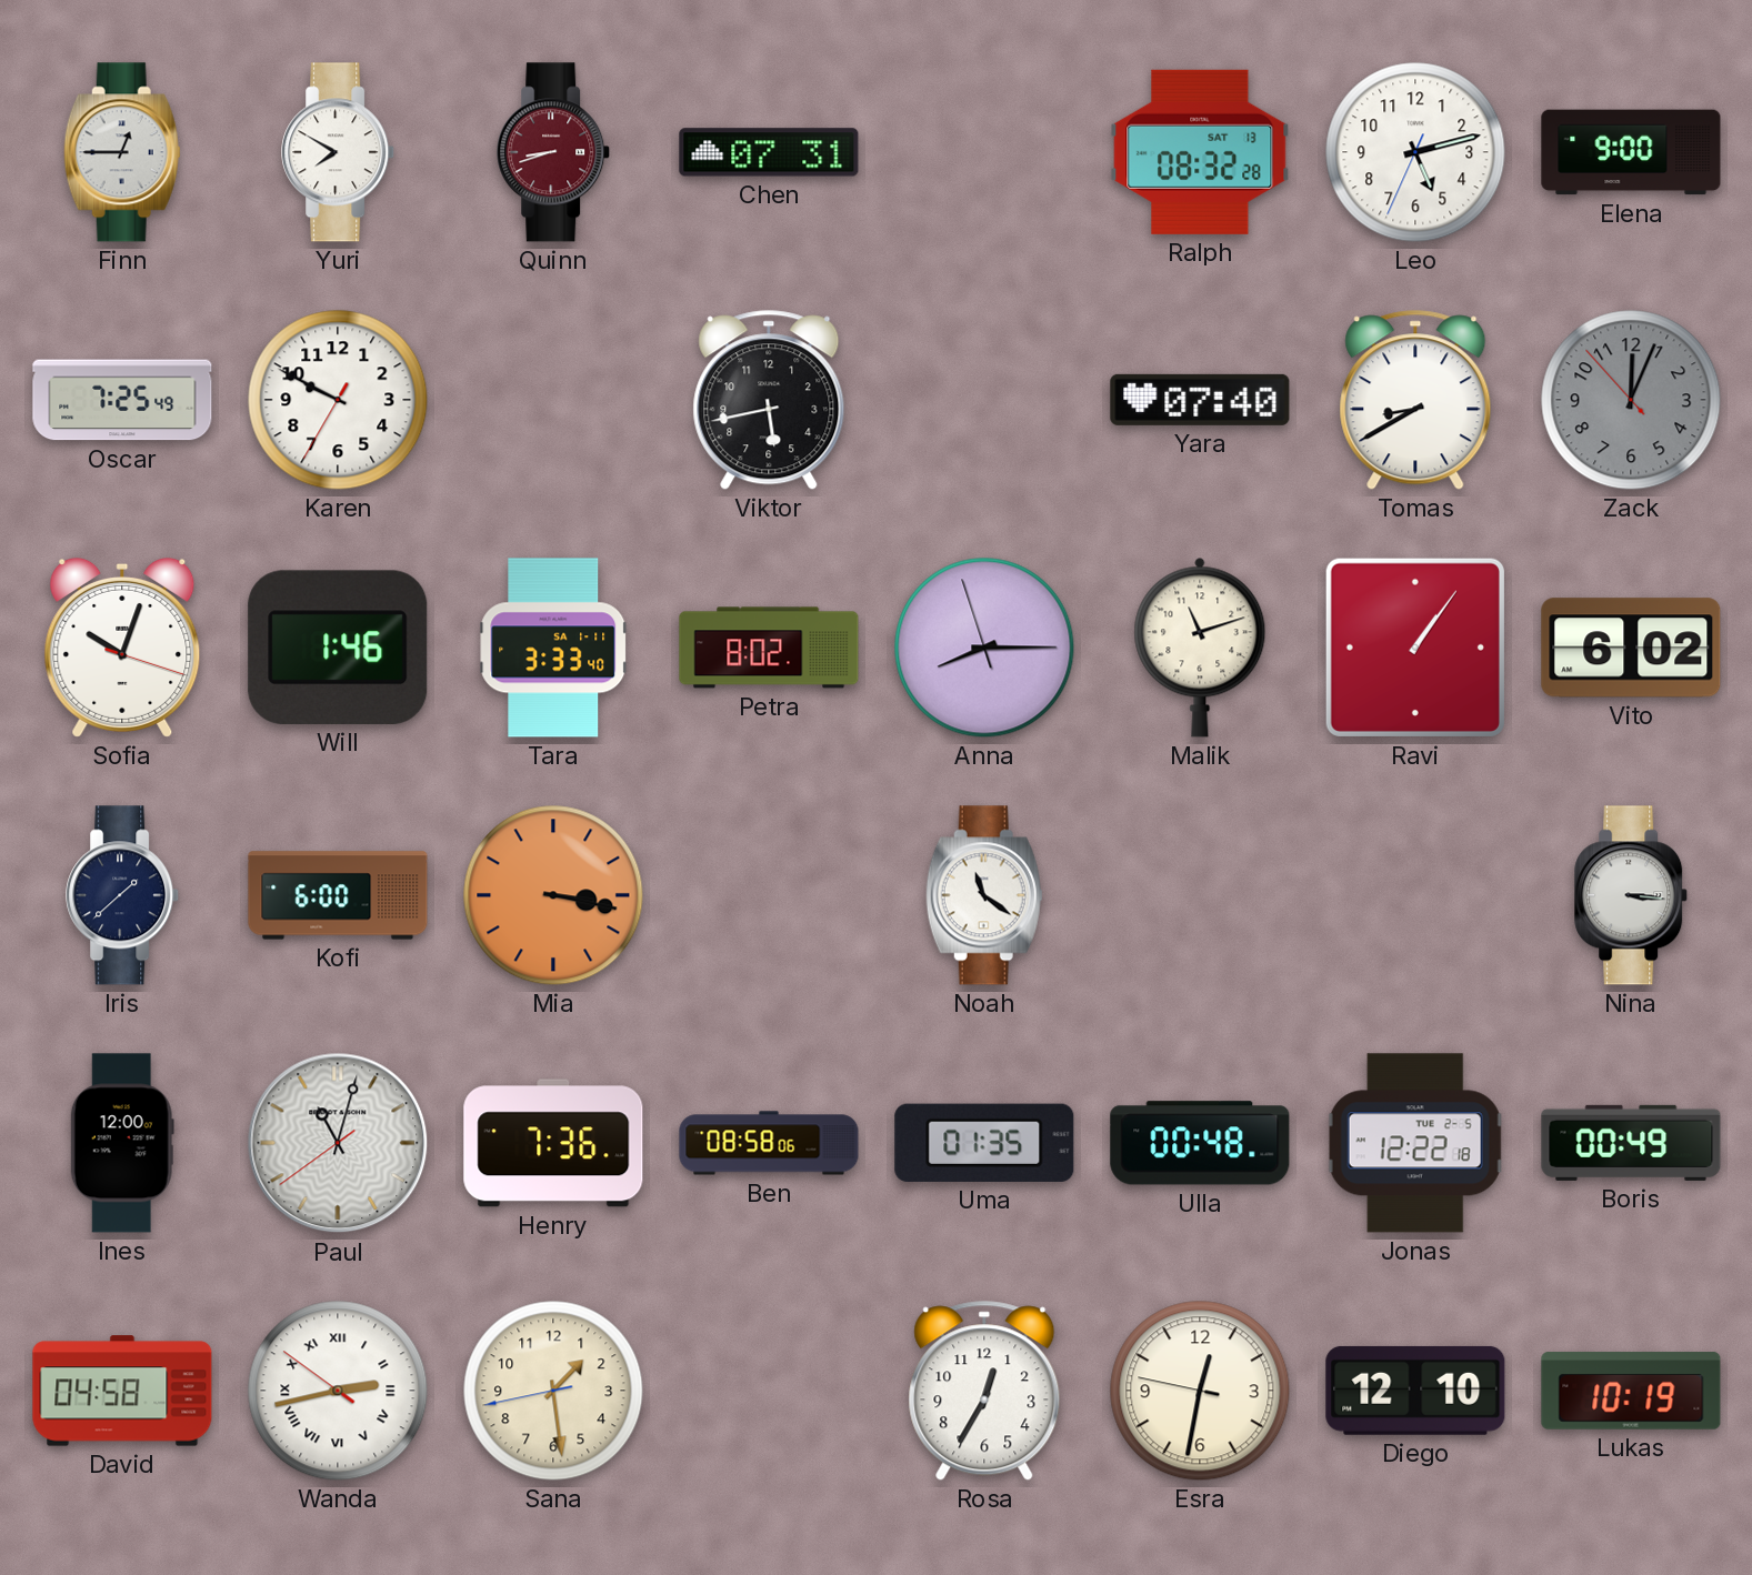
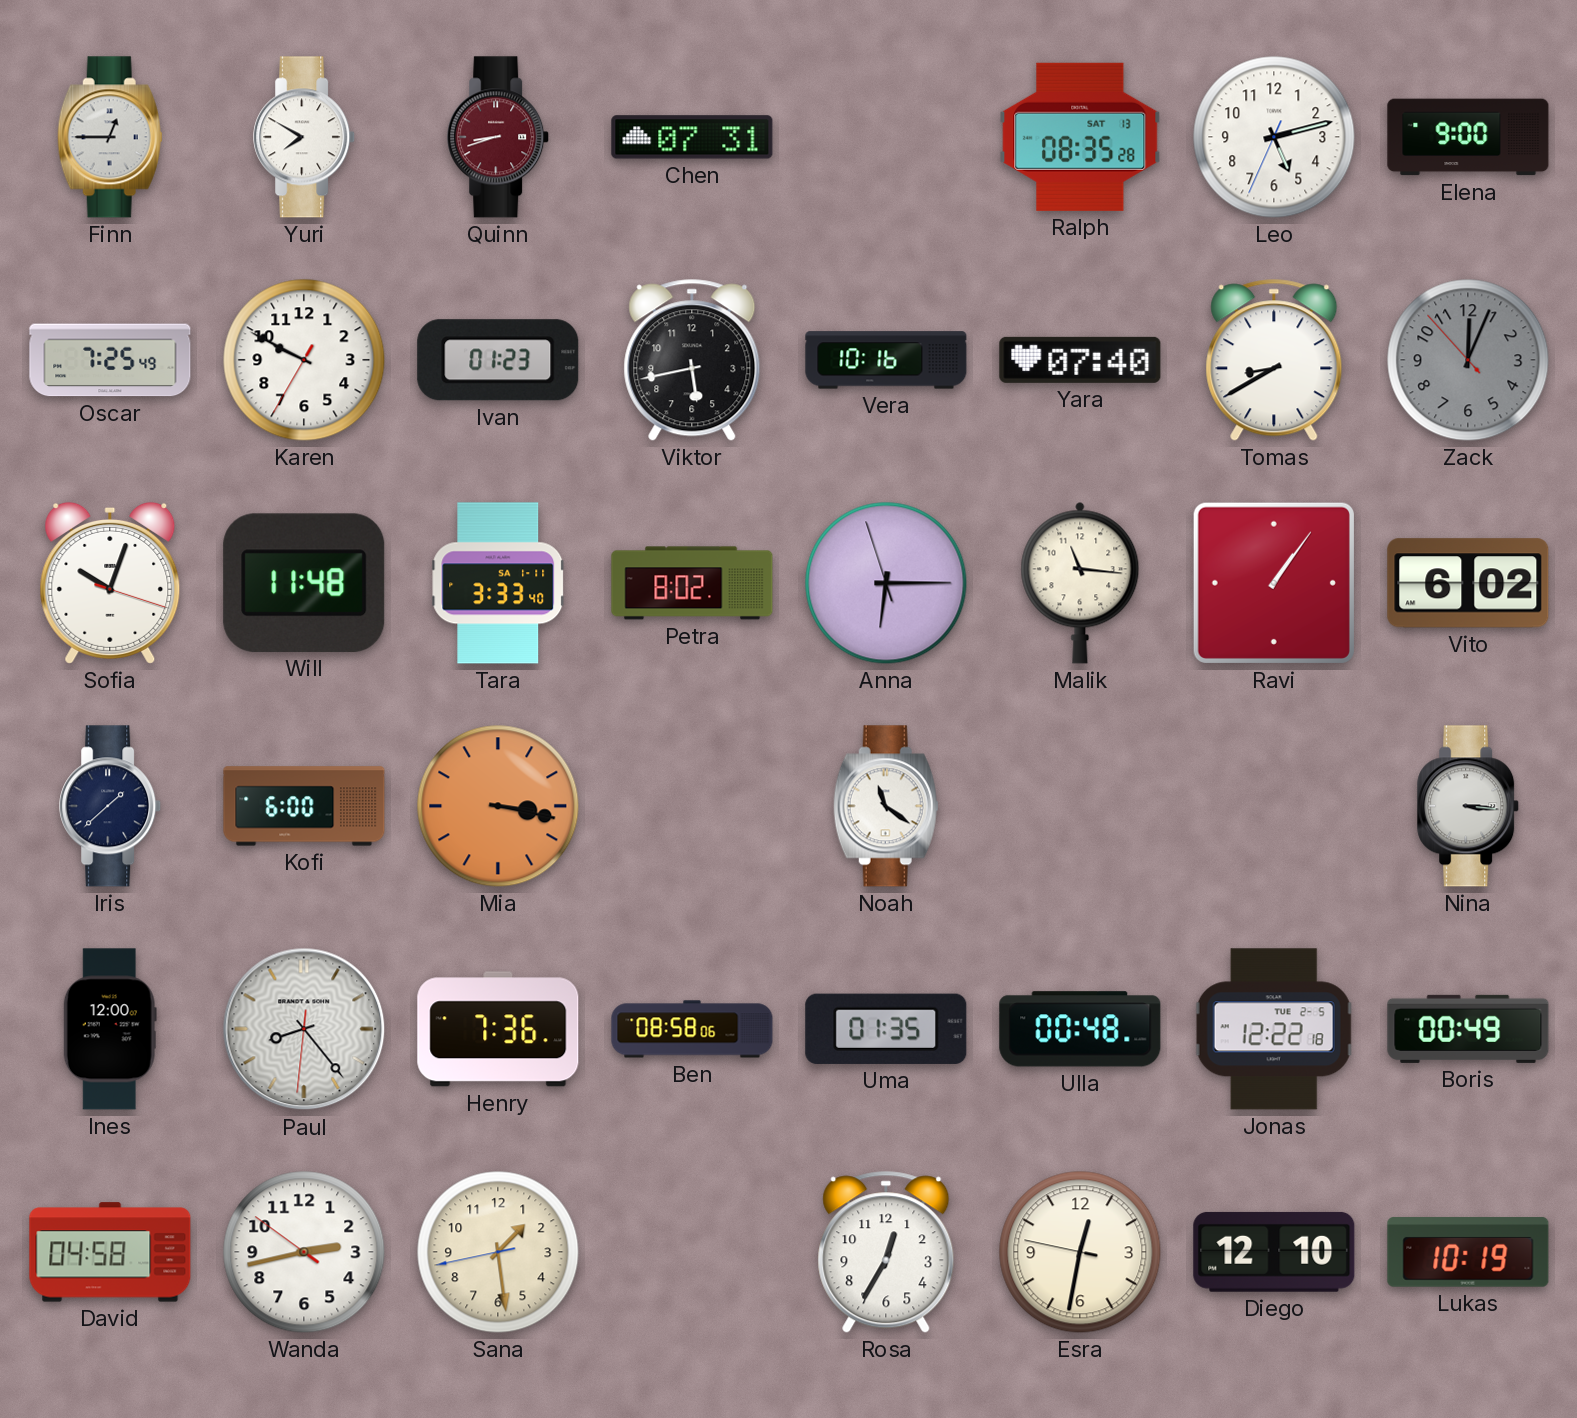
Ralph: 08:32 -> 08:35
Ivan: none -> 01:23
Vera: none -> 10:16
Will: 1:46 -> 11:48
Anna: 8:14 -> 6:14
Malik: 11:12 -> 11:16
Paul: 11:02 -> 8:23
Wanda numerals: Roman -> Arabic
